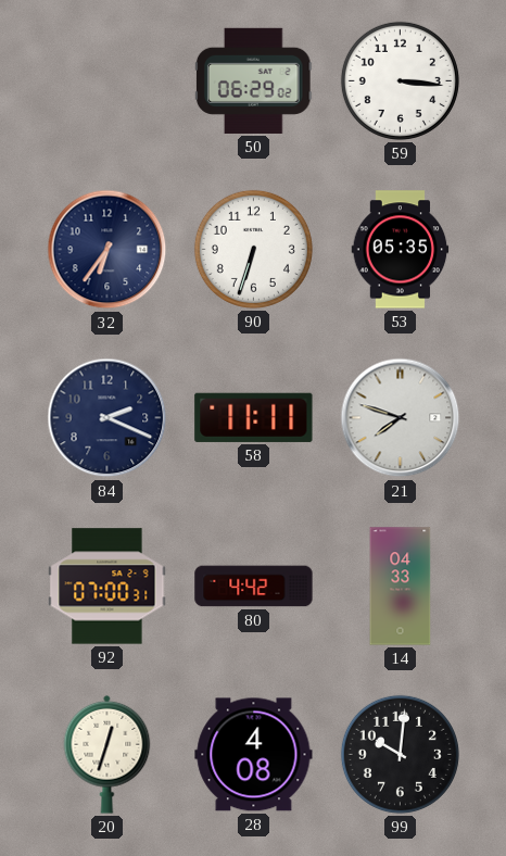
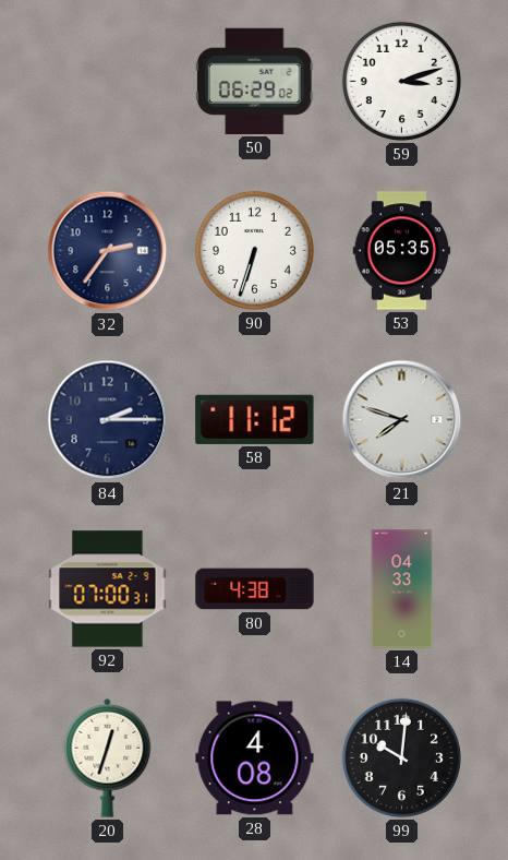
59: 3:16 -> 3:12
32: 6:36 -> 2:36
84: 2:19 -> 2:15
58: 11:11 -> 11:12
80: 4:42 -> 4:38
